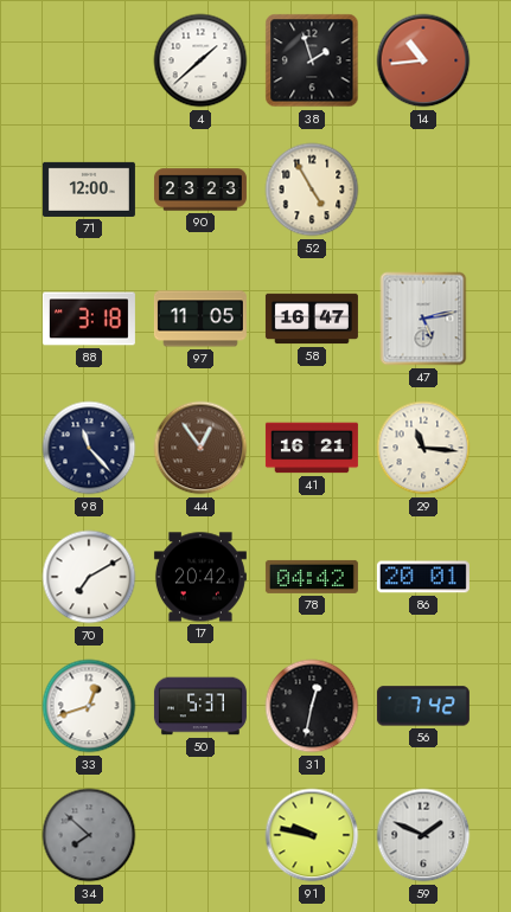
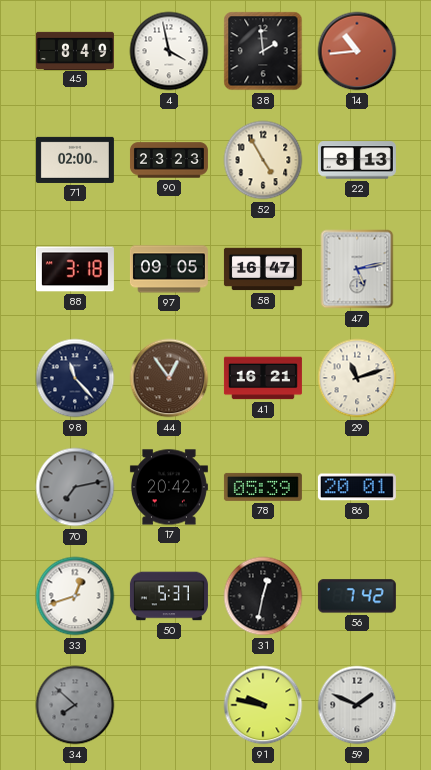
45: none -> 8:49
4: 1:38 -> 3:58
38: 1:57 -> 1:59
71: 12:00 -> 02:00
22: none -> 8:13
97: 11:05 -> 09:05
29: 11:16 -> 11:12
70: 7:10 -> 7:13
70 dial: white -> grey
78: 04:42 -> 05:39
